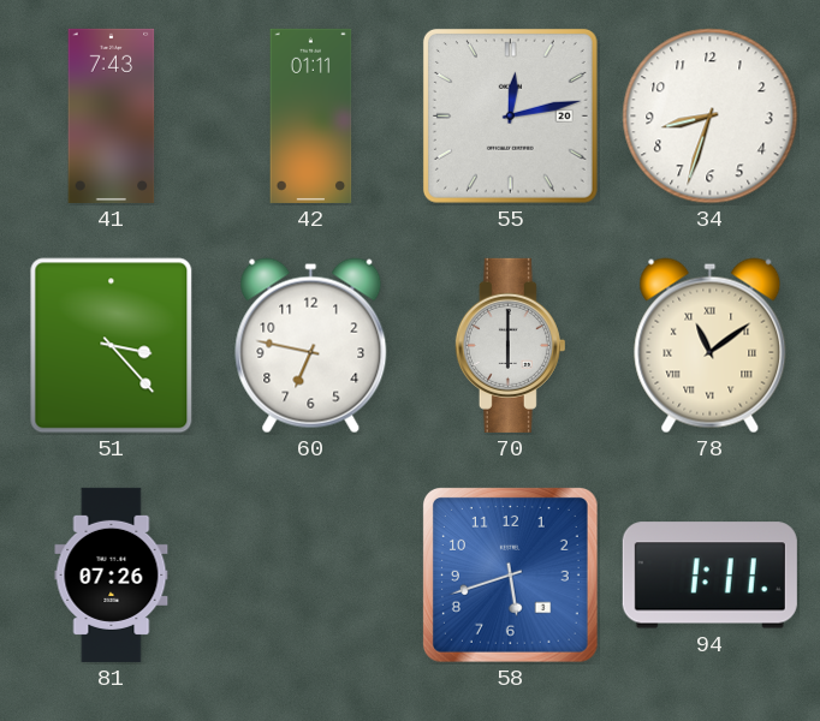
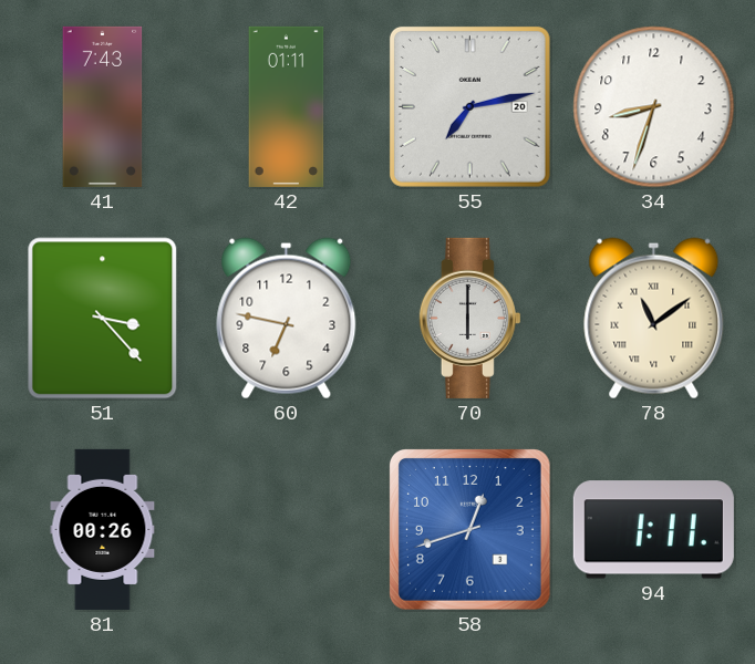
55: 12:13 -> 7:13
81: 07:26 -> 00:26
58: 5:42 -> 12:42
